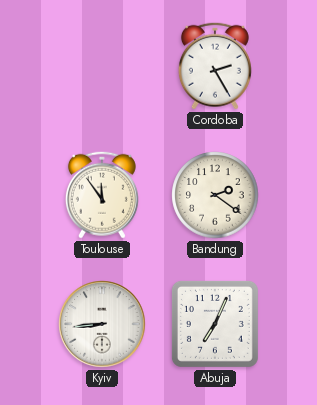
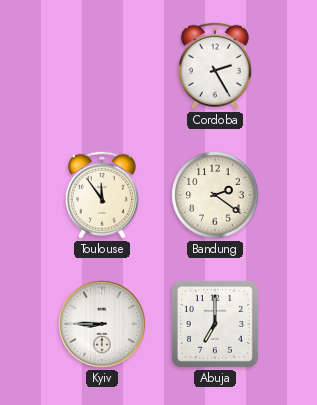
Kyiv: 8:44 -> 8:45
Abuja: 7:04 -> 7:00
